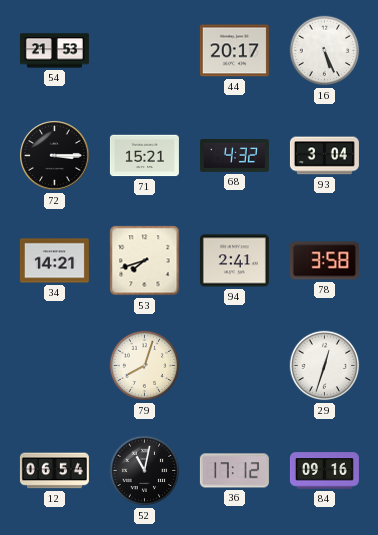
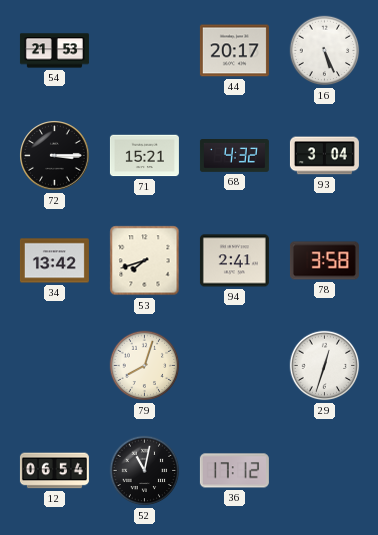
34: 14:21 -> 13:42
84: 09:16 -> none
